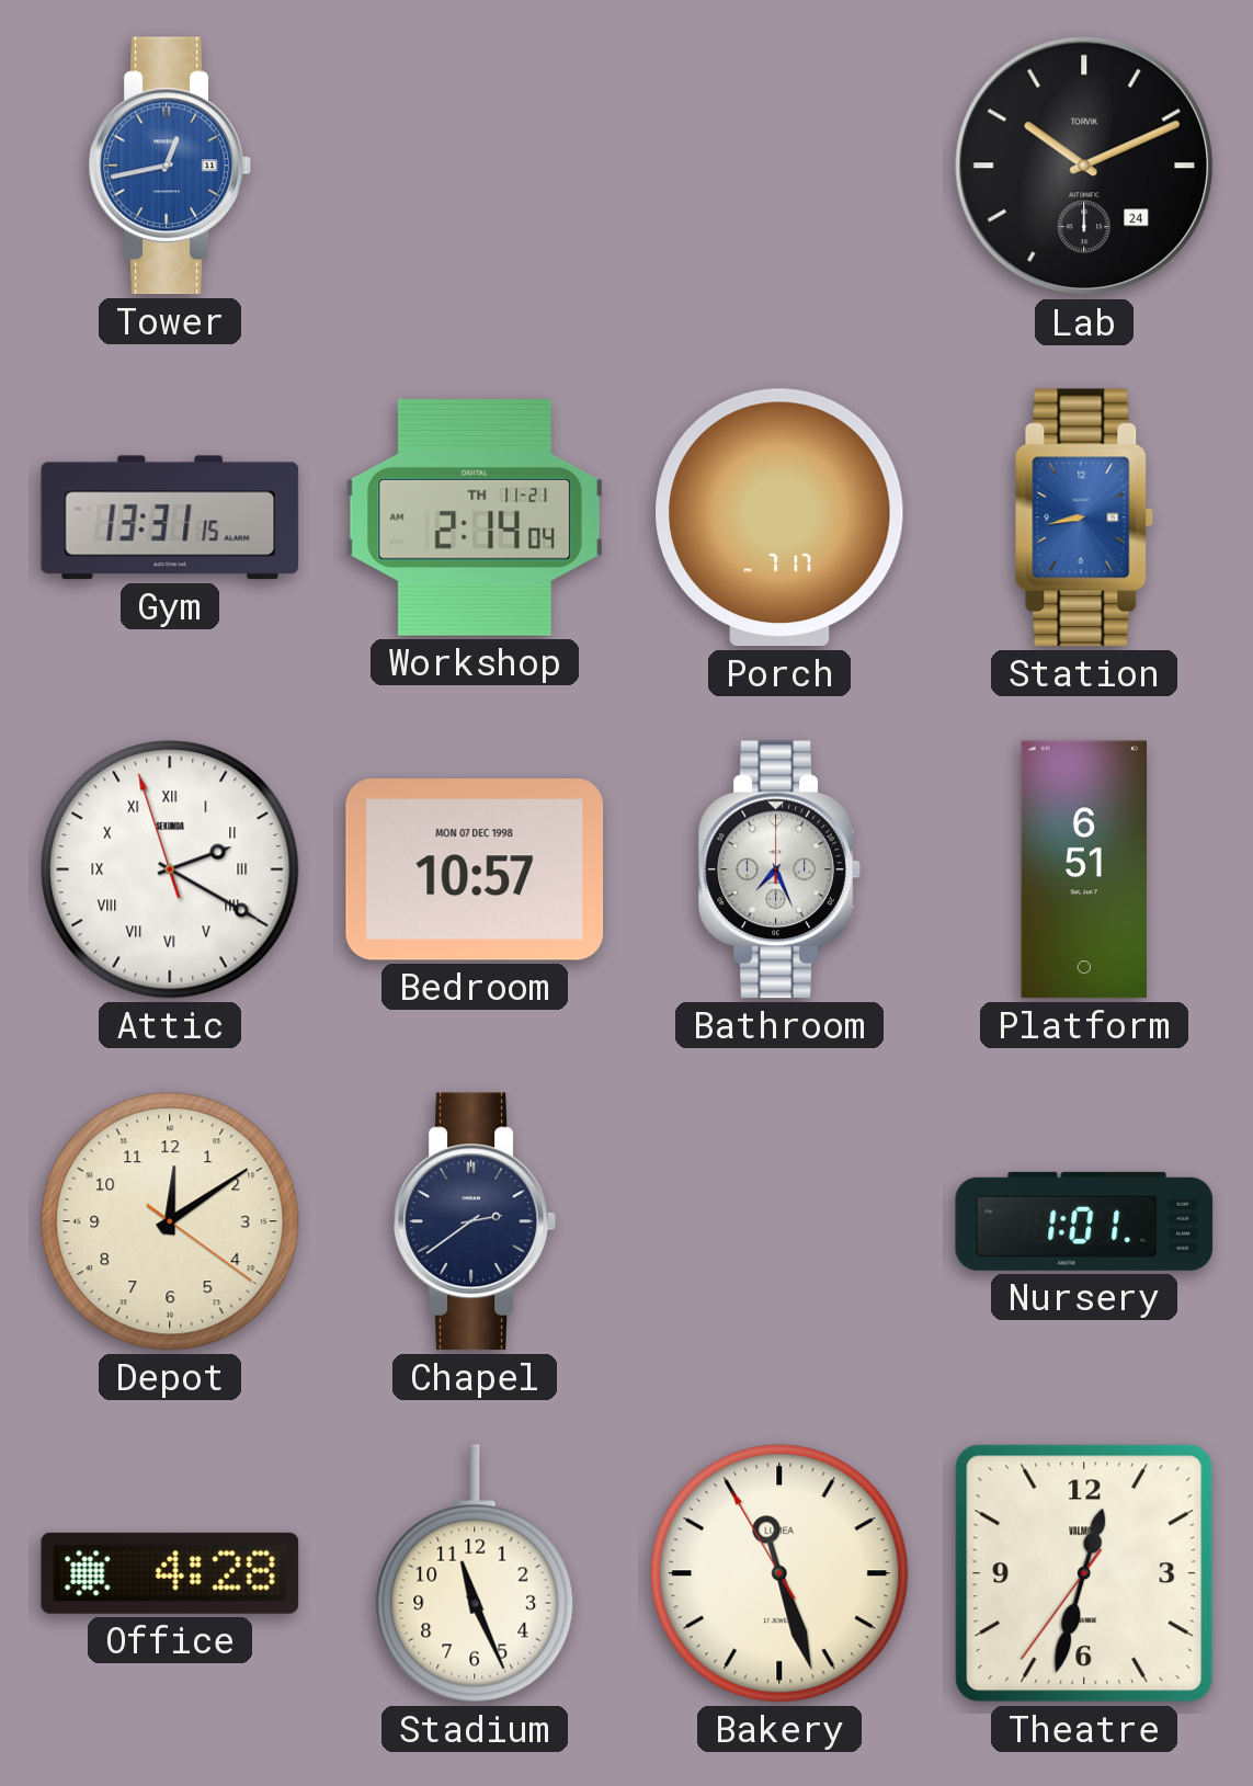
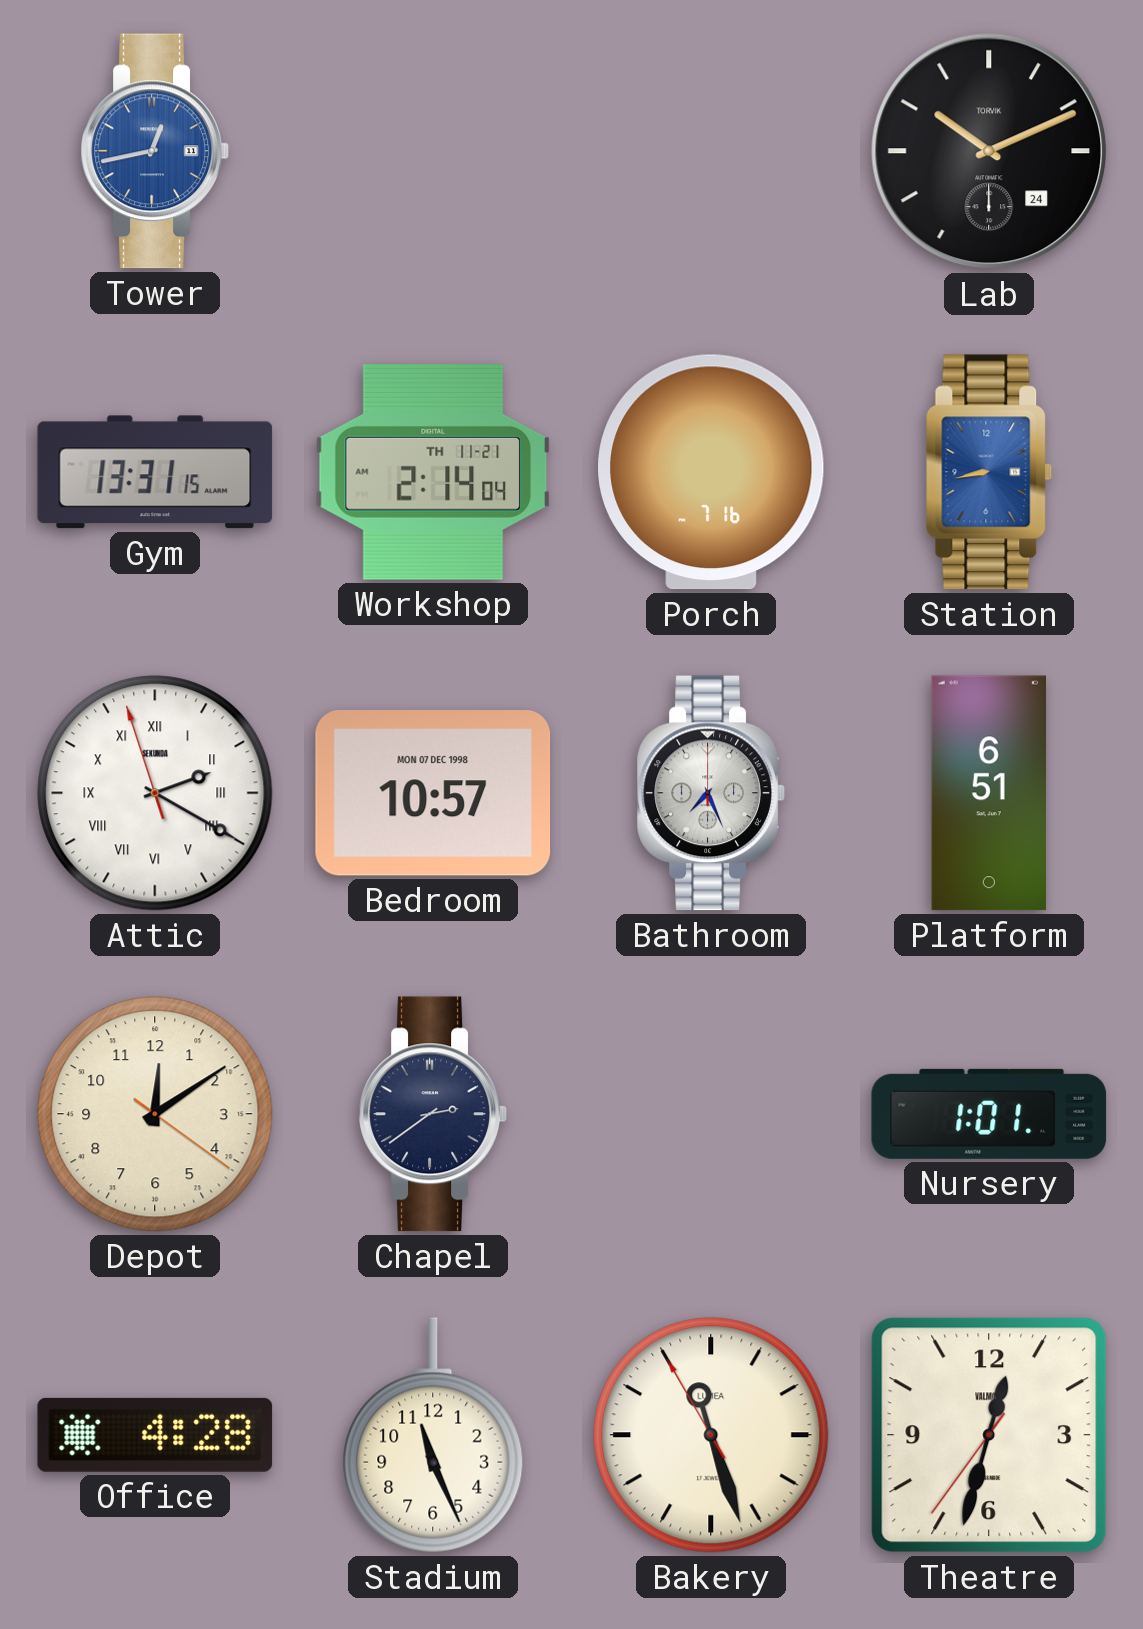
Porch: 7:17 -> 7:16
